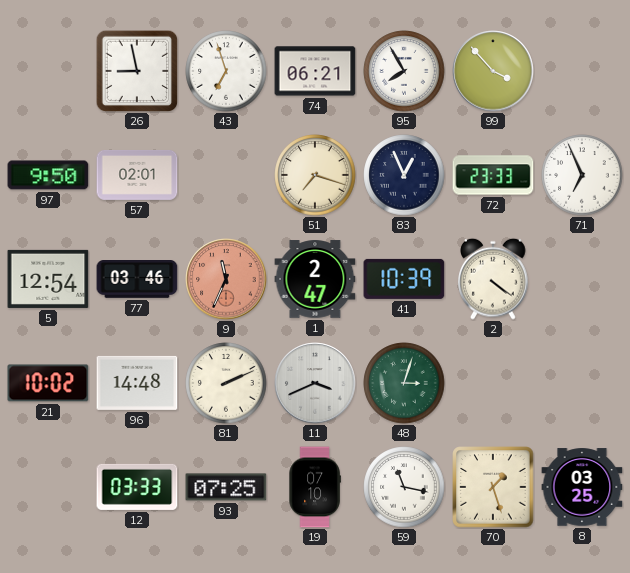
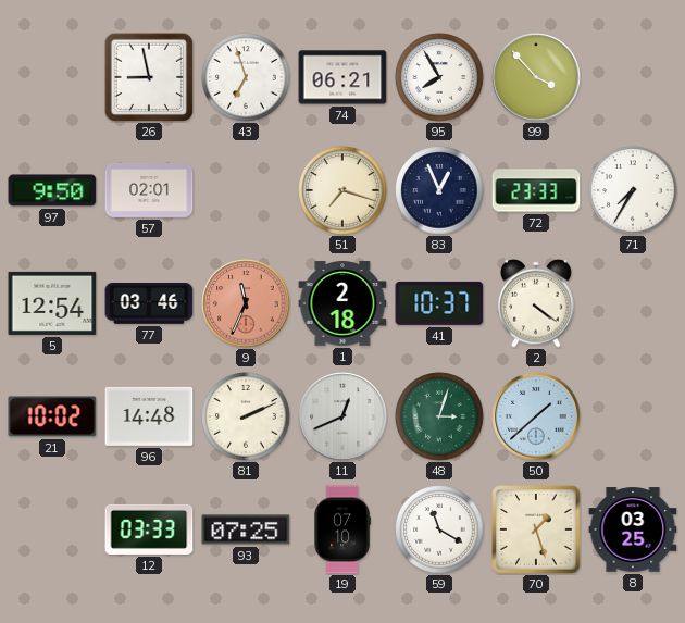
71: 6:56 -> 7:35
1: 2:47 -> 2:18
41: 10:39 -> 10:37
11: 3:41 -> 12:41
50: none -> 1:38
59: 11:17 -> 11:20
